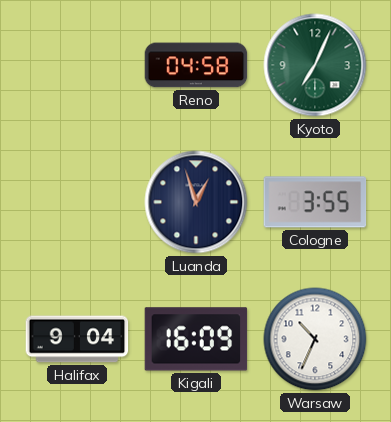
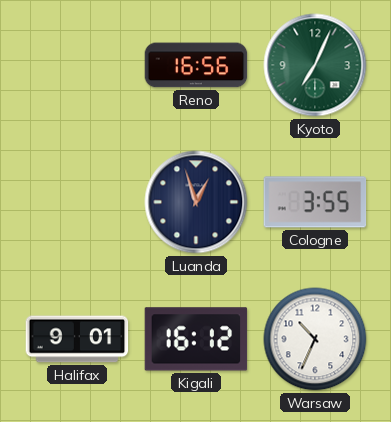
Reno: 04:58 -> 16:56
Halifax: 9:04 -> 9:01
Kigali: 16:09 -> 16:12
